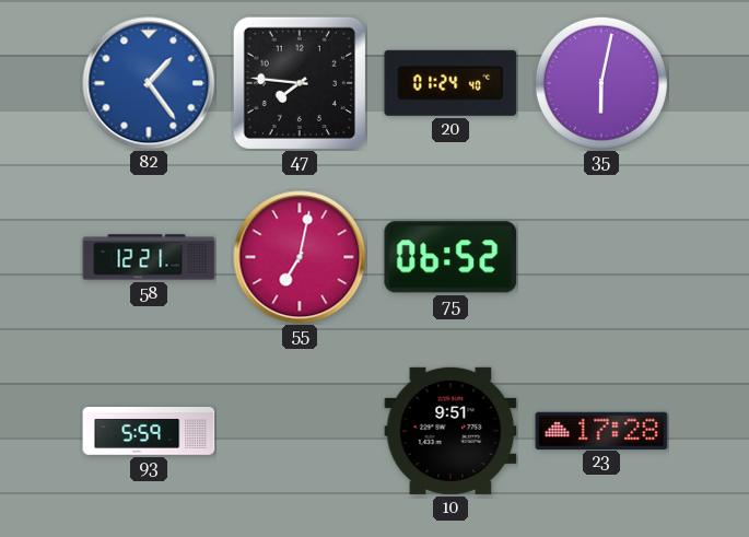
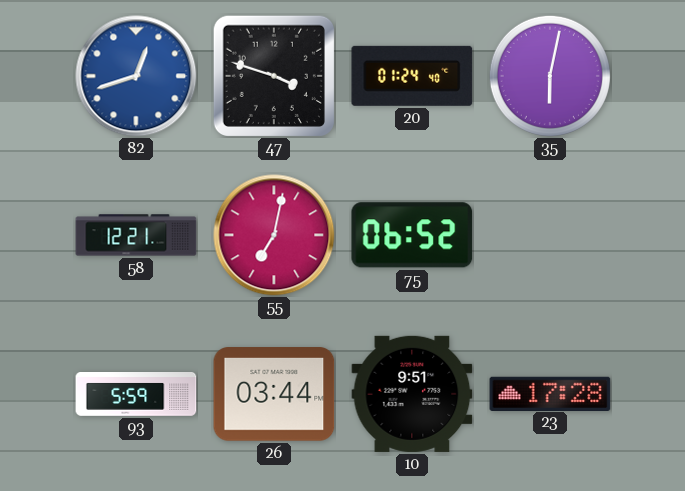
82: 1:24 -> 12:42
47: 7:46 -> 3:48
26: none -> 03:44
